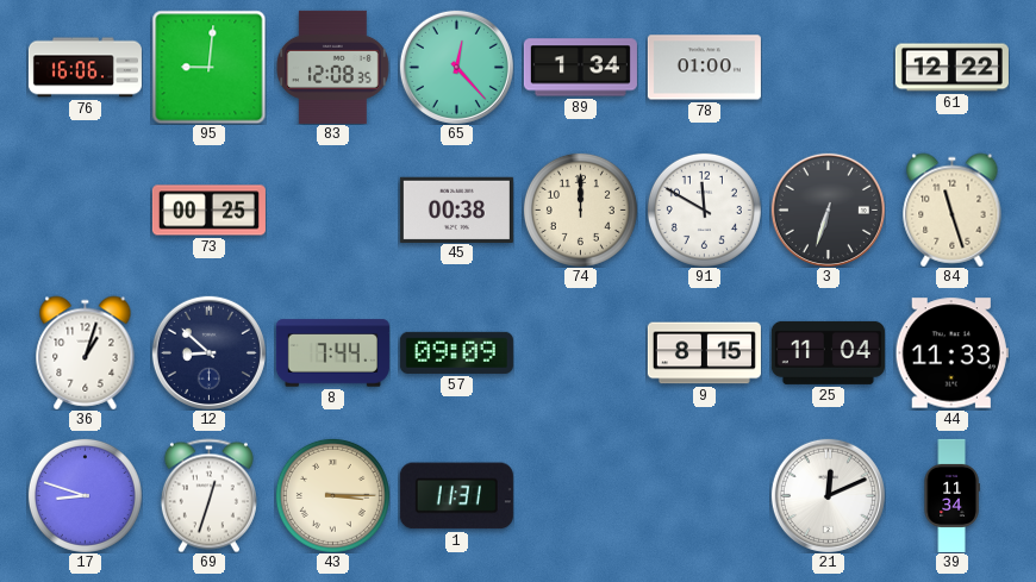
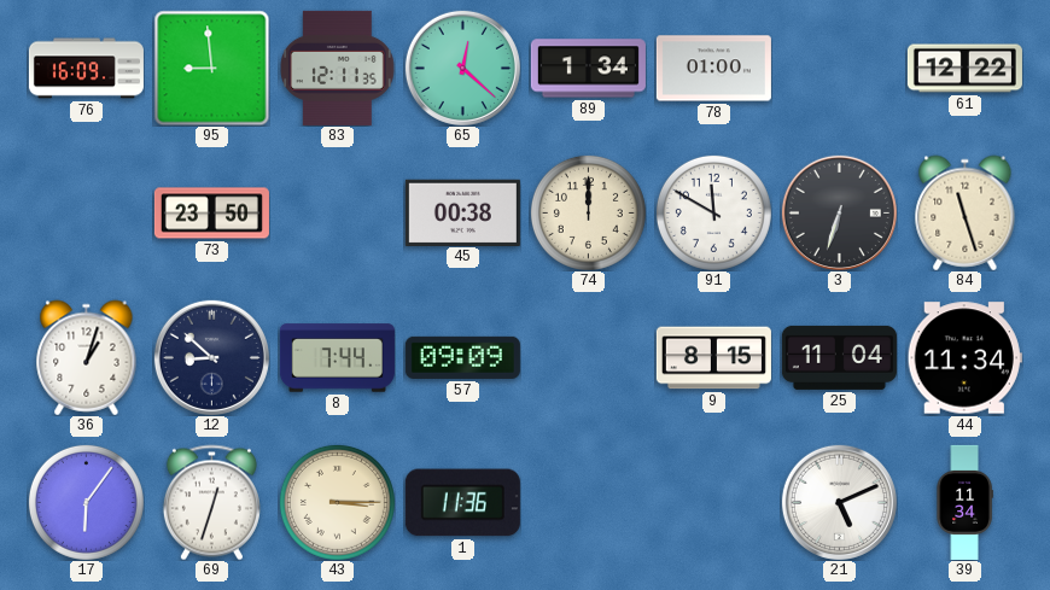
76: 16:06 -> 16:09
95: 9:01 -> 8:59
83: 12:08 -> 12:11
65: 12:23 -> 12:22
73: 00:25 -> 23:50
44: 11:33 -> 11:34
17: 8:48 -> 6:06
1: 11:31 -> 11:36
21: 12:11 -> 5:11
